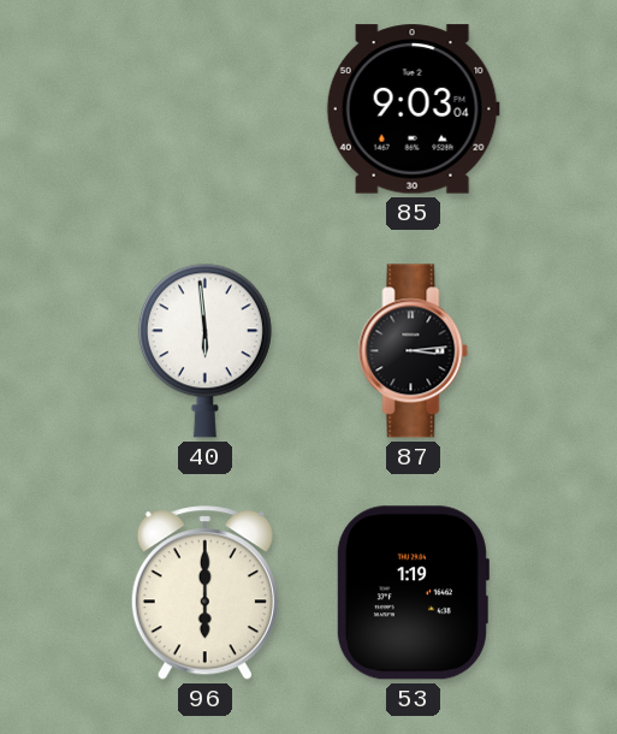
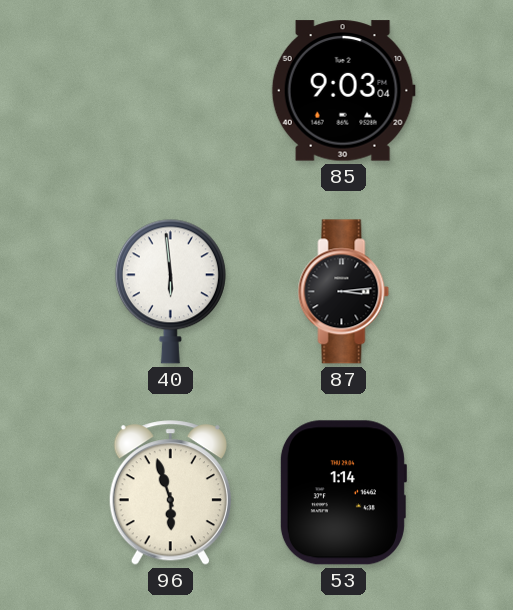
96: 6:00 -> 5:57
53: 1:19 -> 1:14
